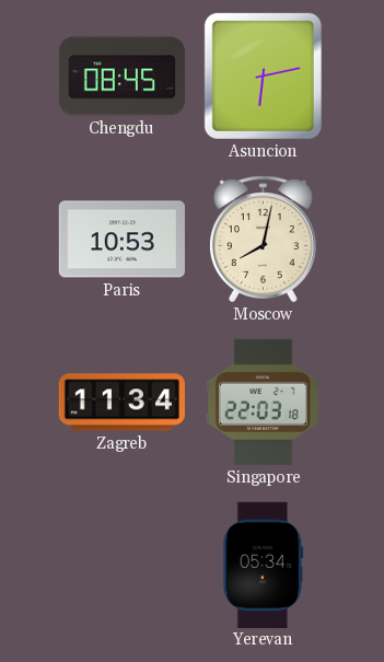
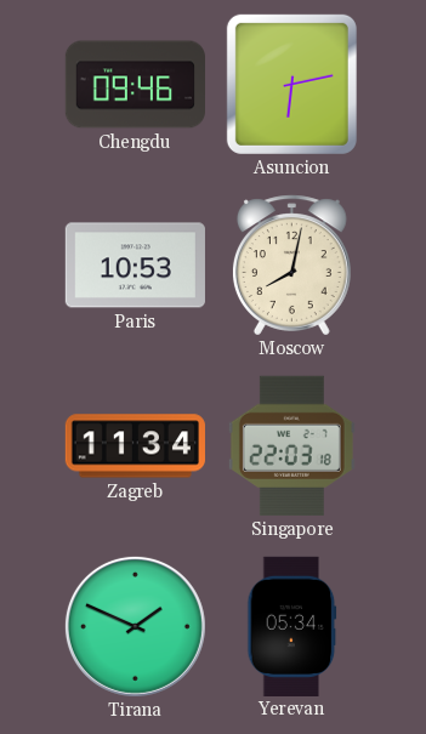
Chengdu: 08:45 -> 09:46
Tirana: none -> 1:49
